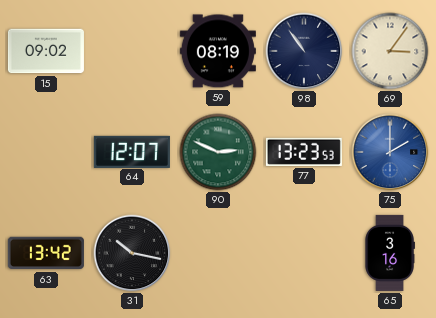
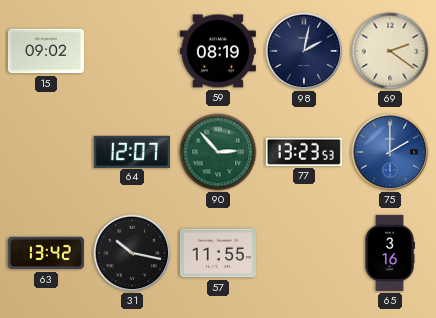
98: 10:54 -> 2:02
69: 3:06 -> 2:21
90: 2:49 -> 2:53
57: none -> 11:55
